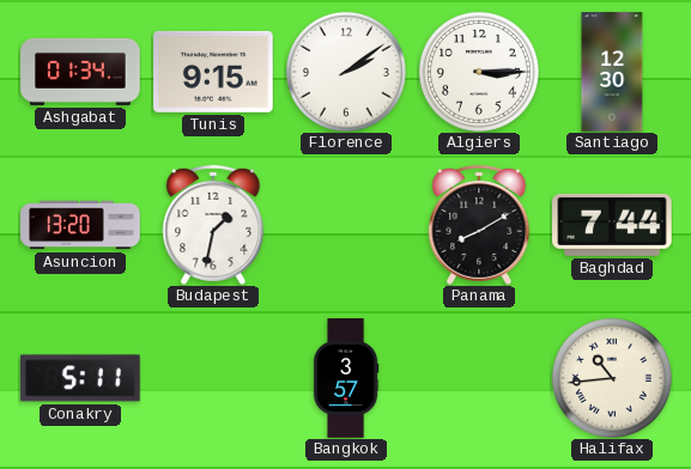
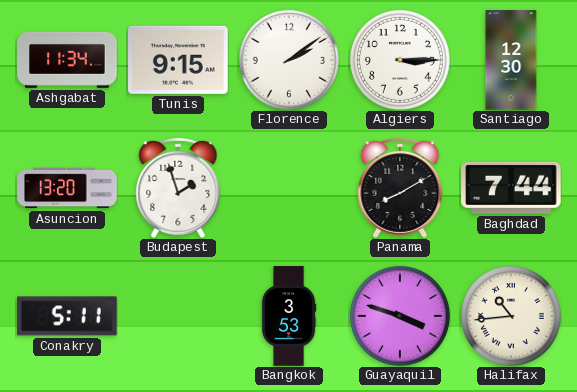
Ashgabat: 01:34 -> 11:34
Budapest: 1:32 -> 1:57
Bangkok: 3:57 -> 3:53
Guayaquil: none -> 3:48
